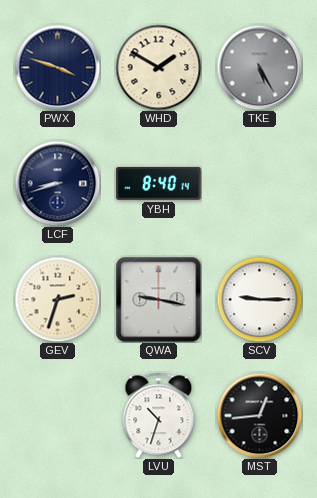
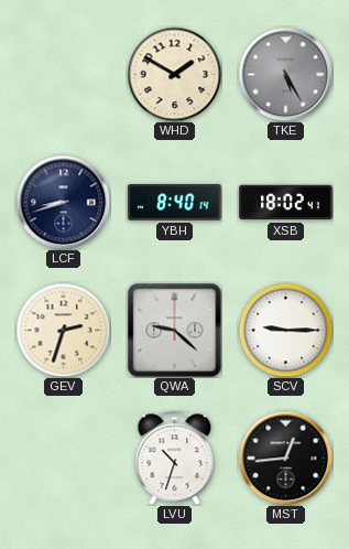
PWX: 3:48 -> none
XSB: none -> 18:02
QWA: 9:17 -> 9:22
